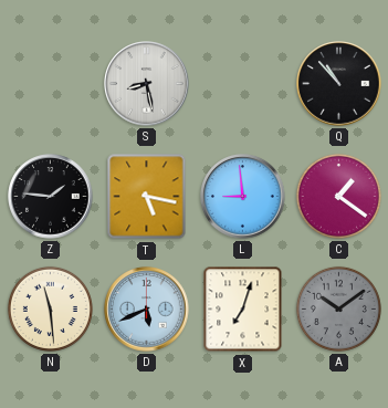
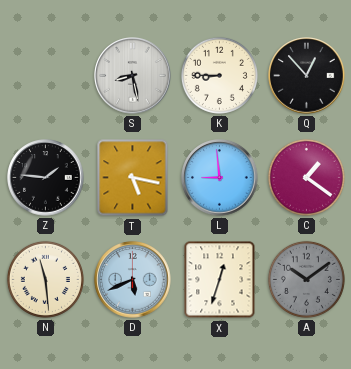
K: none -> 8:45
Q: 10:53 -> 12:53
X: 7:03 -> 12:33
